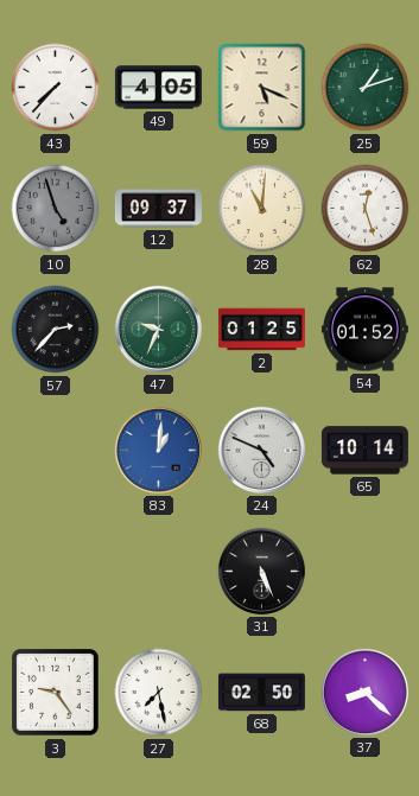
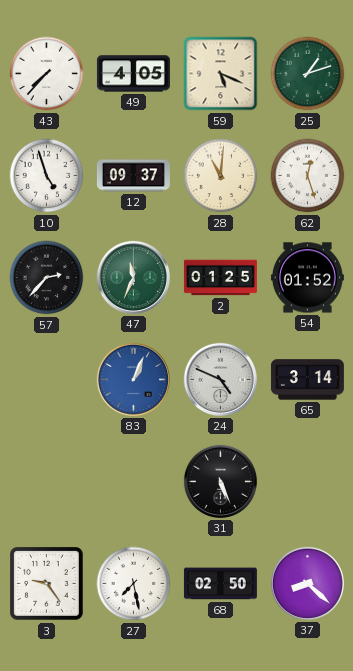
10 dial: grey -> white
47: 9:34 -> 11:34
83: 1:01 -> 1:04
65: 10:14 -> 3:14
